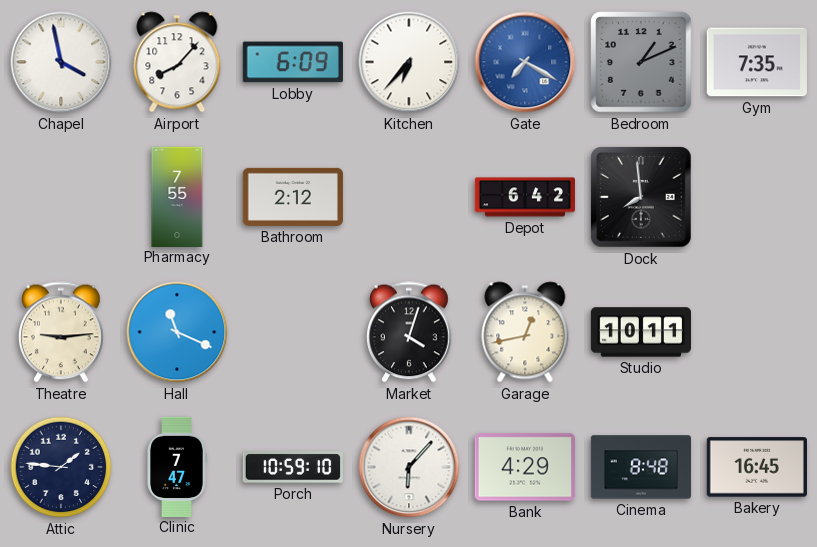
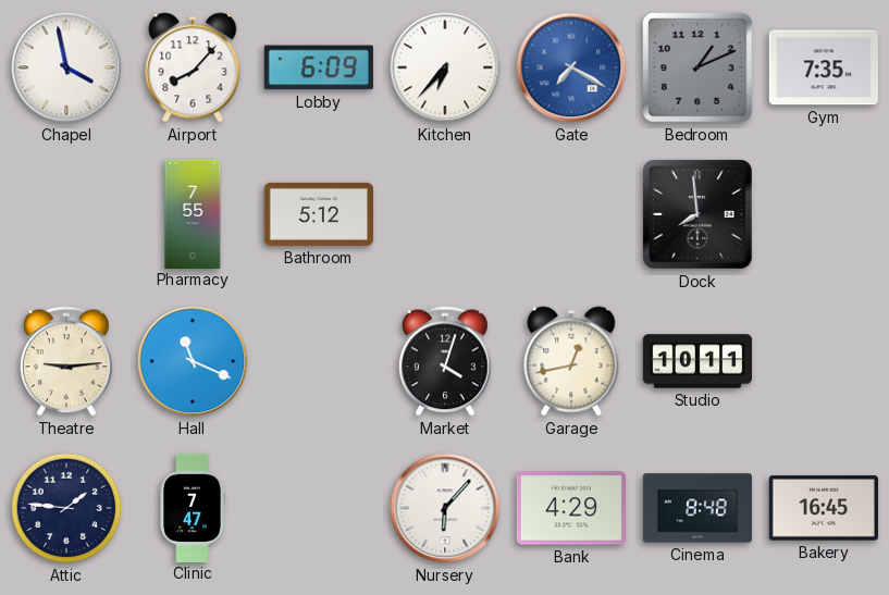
Bathroom: 2:12 -> 5:12
Depot: 6:42 -> none
Porch: 10:59 -> none
